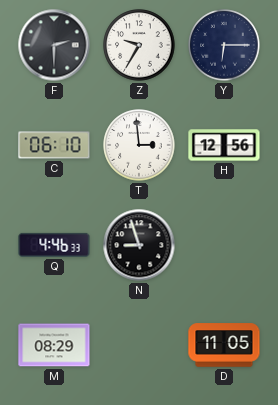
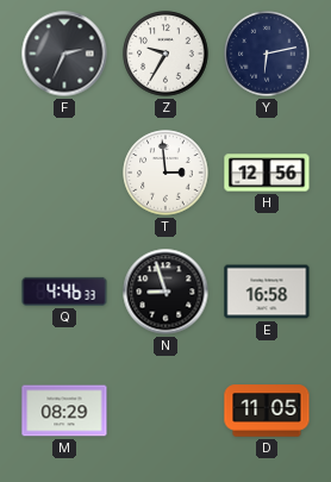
F: 2:30 -> 2:34
Y: 6:15 -> 6:13
C: 06:10 -> none
E: none -> 16:58
